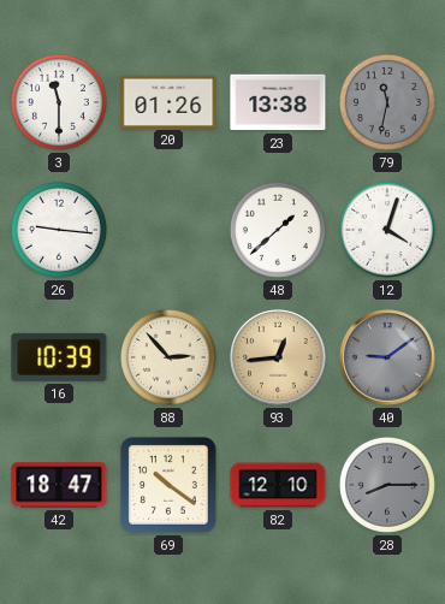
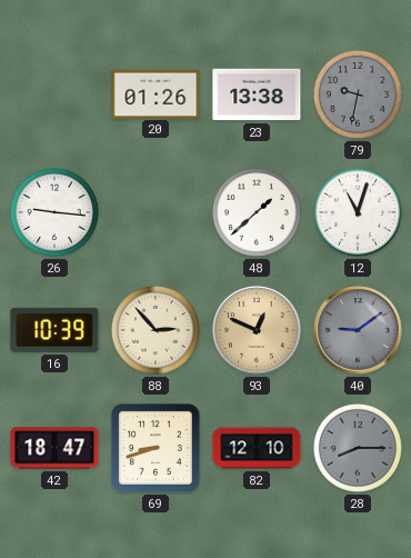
3: 11:30 -> none
79: 11:32 -> 9:32
12: 4:03 -> 11:03
93: 12:44 -> 12:49
69: 10:21 -> 8:42
